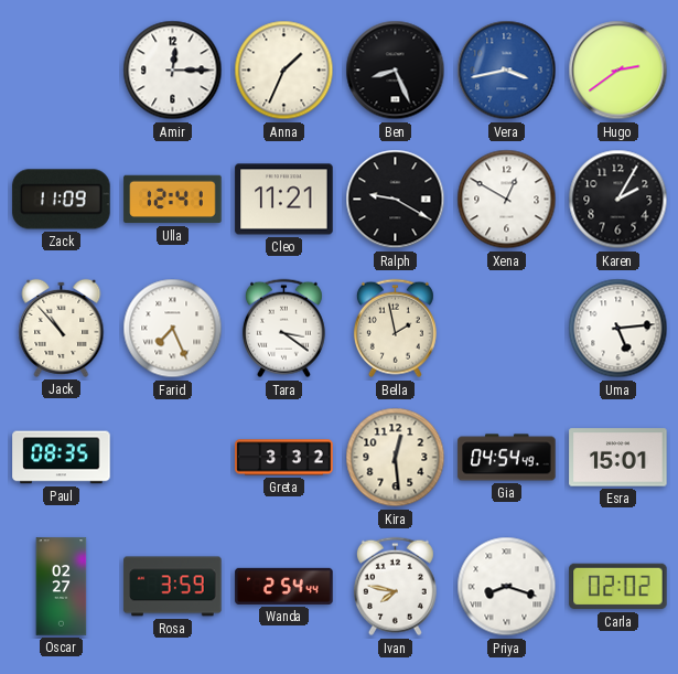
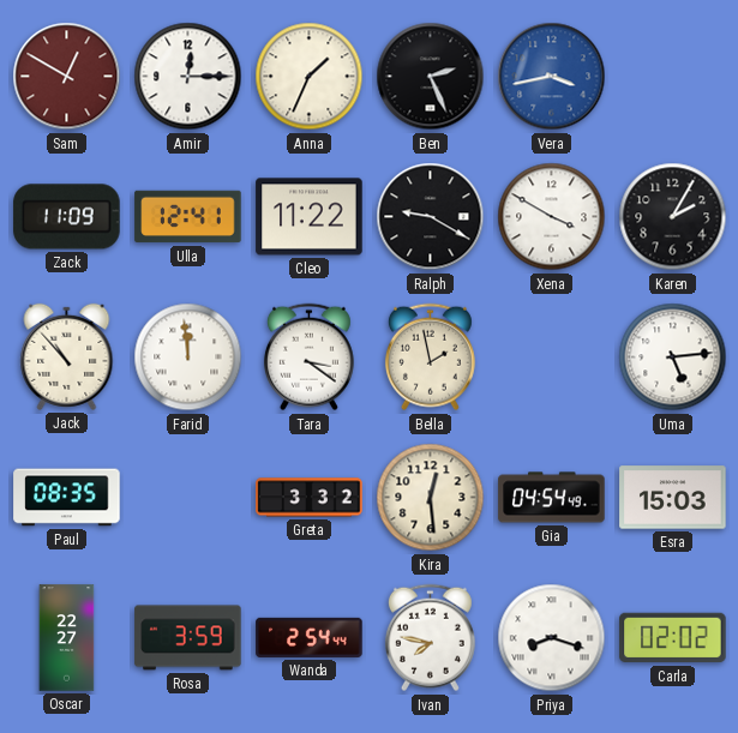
Sam: none -> 12:50
Ben: 8:26 -> 2:26
Hugo: 2:39 -> none
Cleo: 11:21 -> 11:22
Xena: 12:50 -> 3:50
Farid: 7:26 -> 11:59
Esra: 15:01 -> 15:03
Oscar: 02:27 -> 22:27
